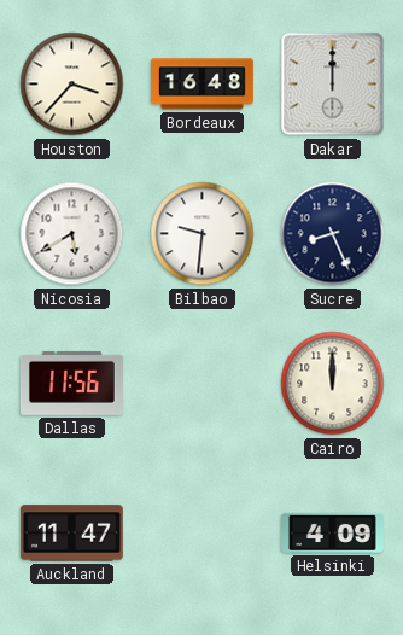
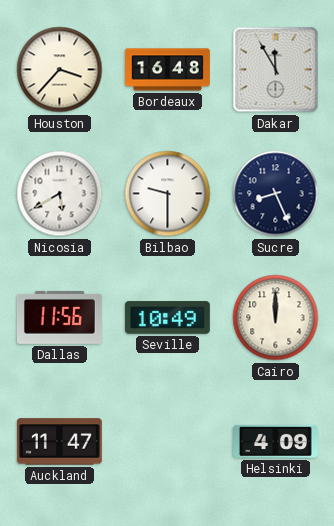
Dakar: 12:00 -> 11:55
Bilbao: 9:31 -> 9:30
Seville: none -> 10:49
